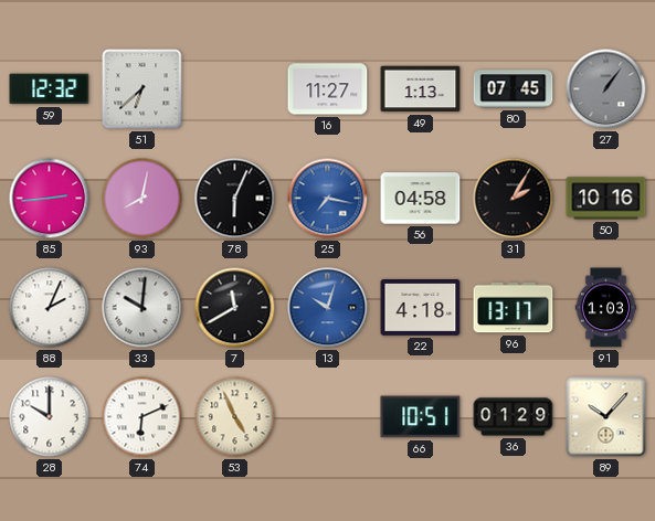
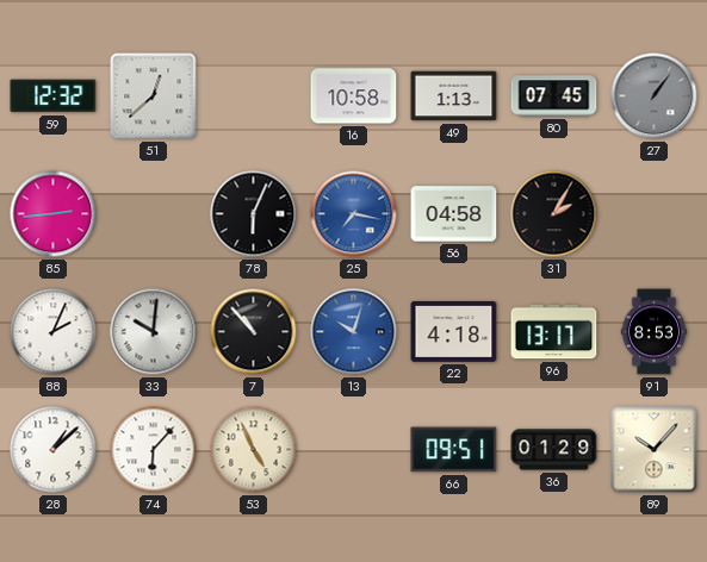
51: 6:38 -> 12:38
16: 11:27 -> 10:58
93: 8:02 -> none
50: 10:16 -> none
7: 11:40 -> 10:53
91: 1:03 -> 8:53
28: 10:00 -> 1:08
74: 6:11 -> 6:07
66: 10:51 -> 09:51
